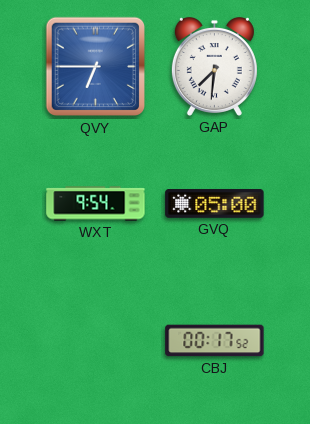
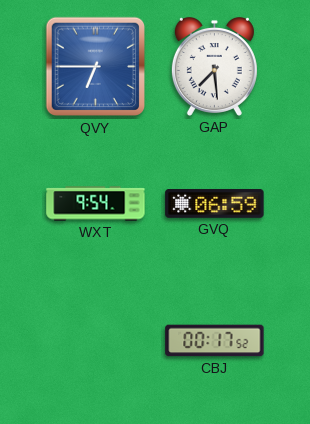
GAP: 7:31 -> 7:29
GVQ: 05:00 -> 06:59
